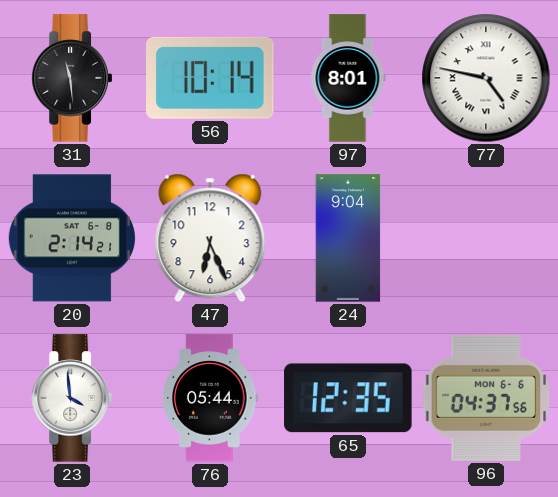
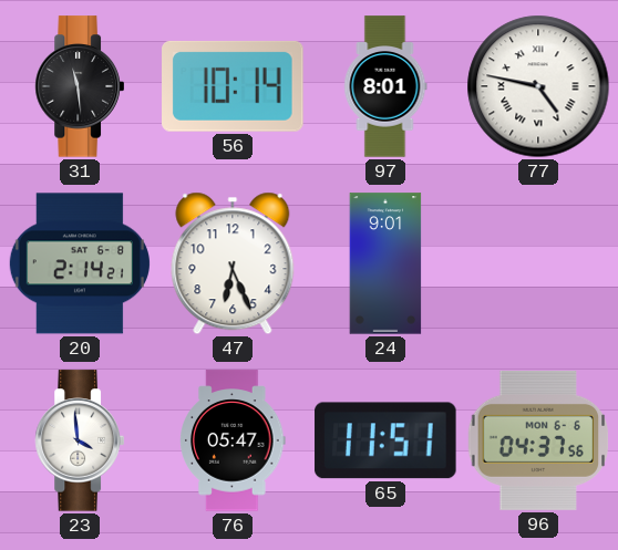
24: 9:04 -> 9:01
76: 05:44 -> 05:47
65: 12:35 -> 11:51
